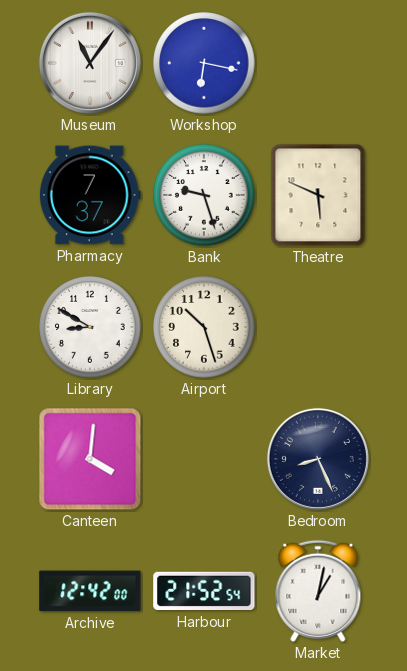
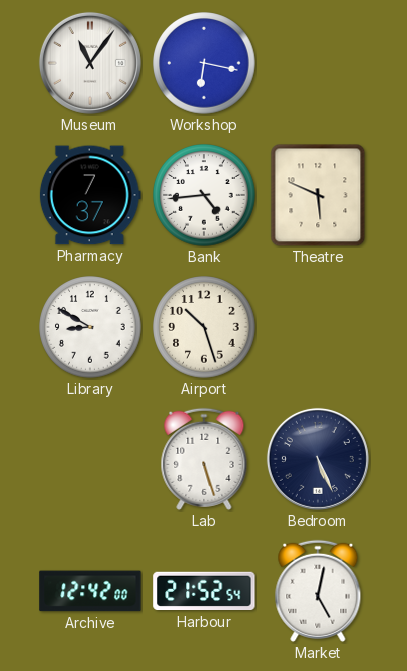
Bank: 9:27 -> 4:44
Canteen: 4:01 -> none
Lab: none -> 5:27
Bedroom: 8:26 -> 5:26
Market: 1:02 -> 5:02
